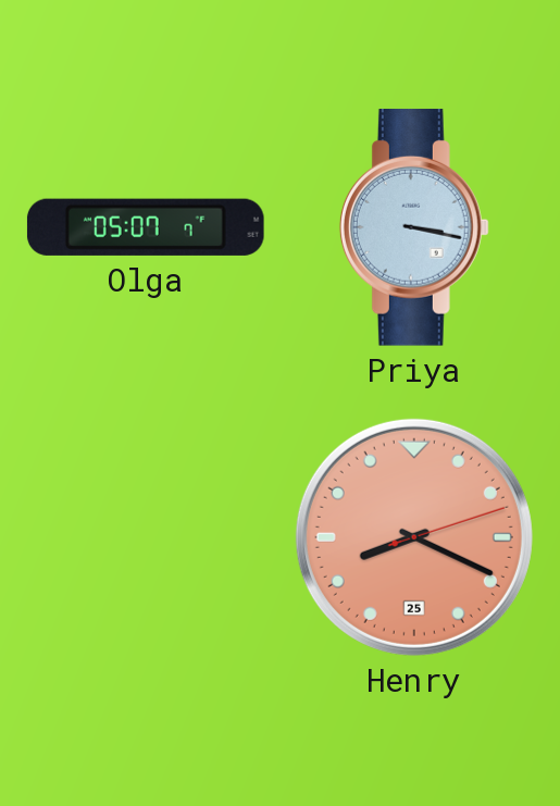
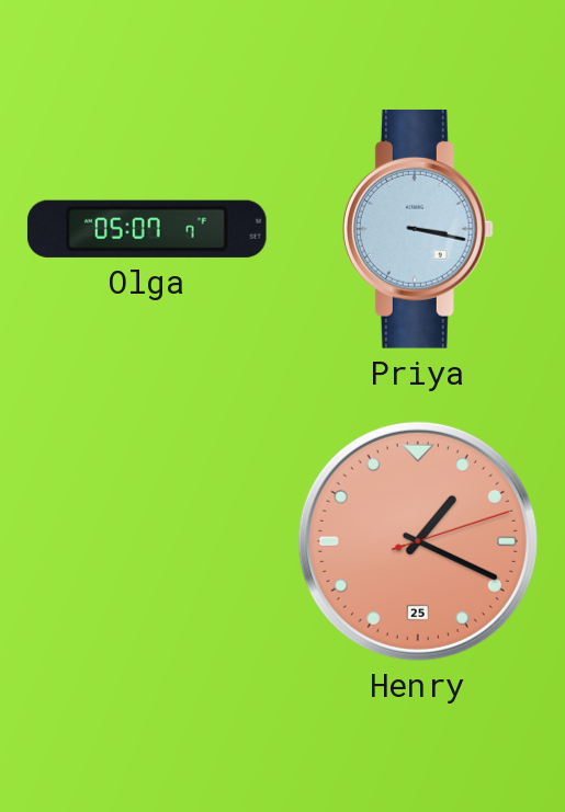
Henry: 8:19 -> 1:19
